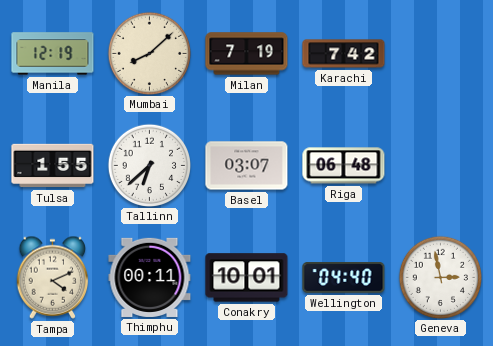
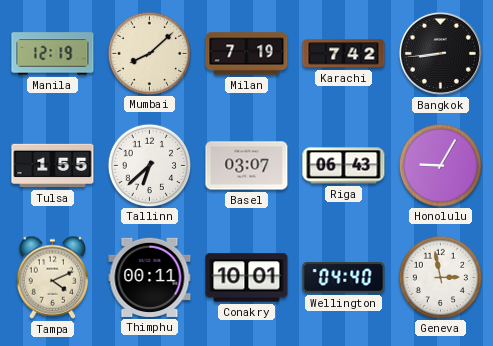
Bangkok: none -> 8:44
Riga: 06:48 -> 06:43
Honolulu: none -> 9:05
